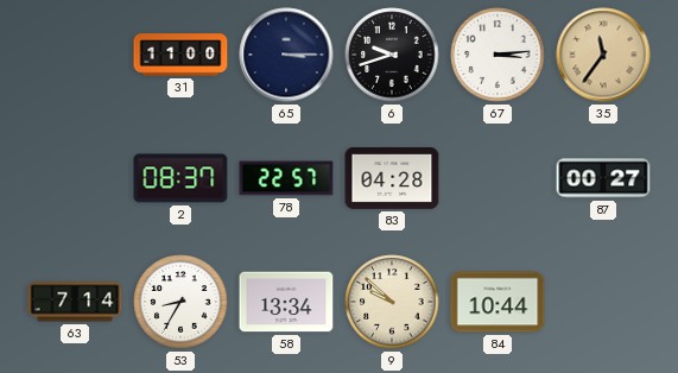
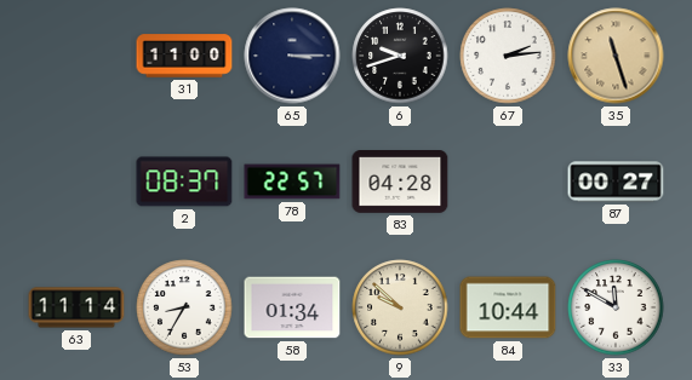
67: 3:14 -> 2:14
35: 11:36 -> 11:27
63: 7:14 -> 11:14
58: 13:34 -> 01:34
33: none -> 11:50
